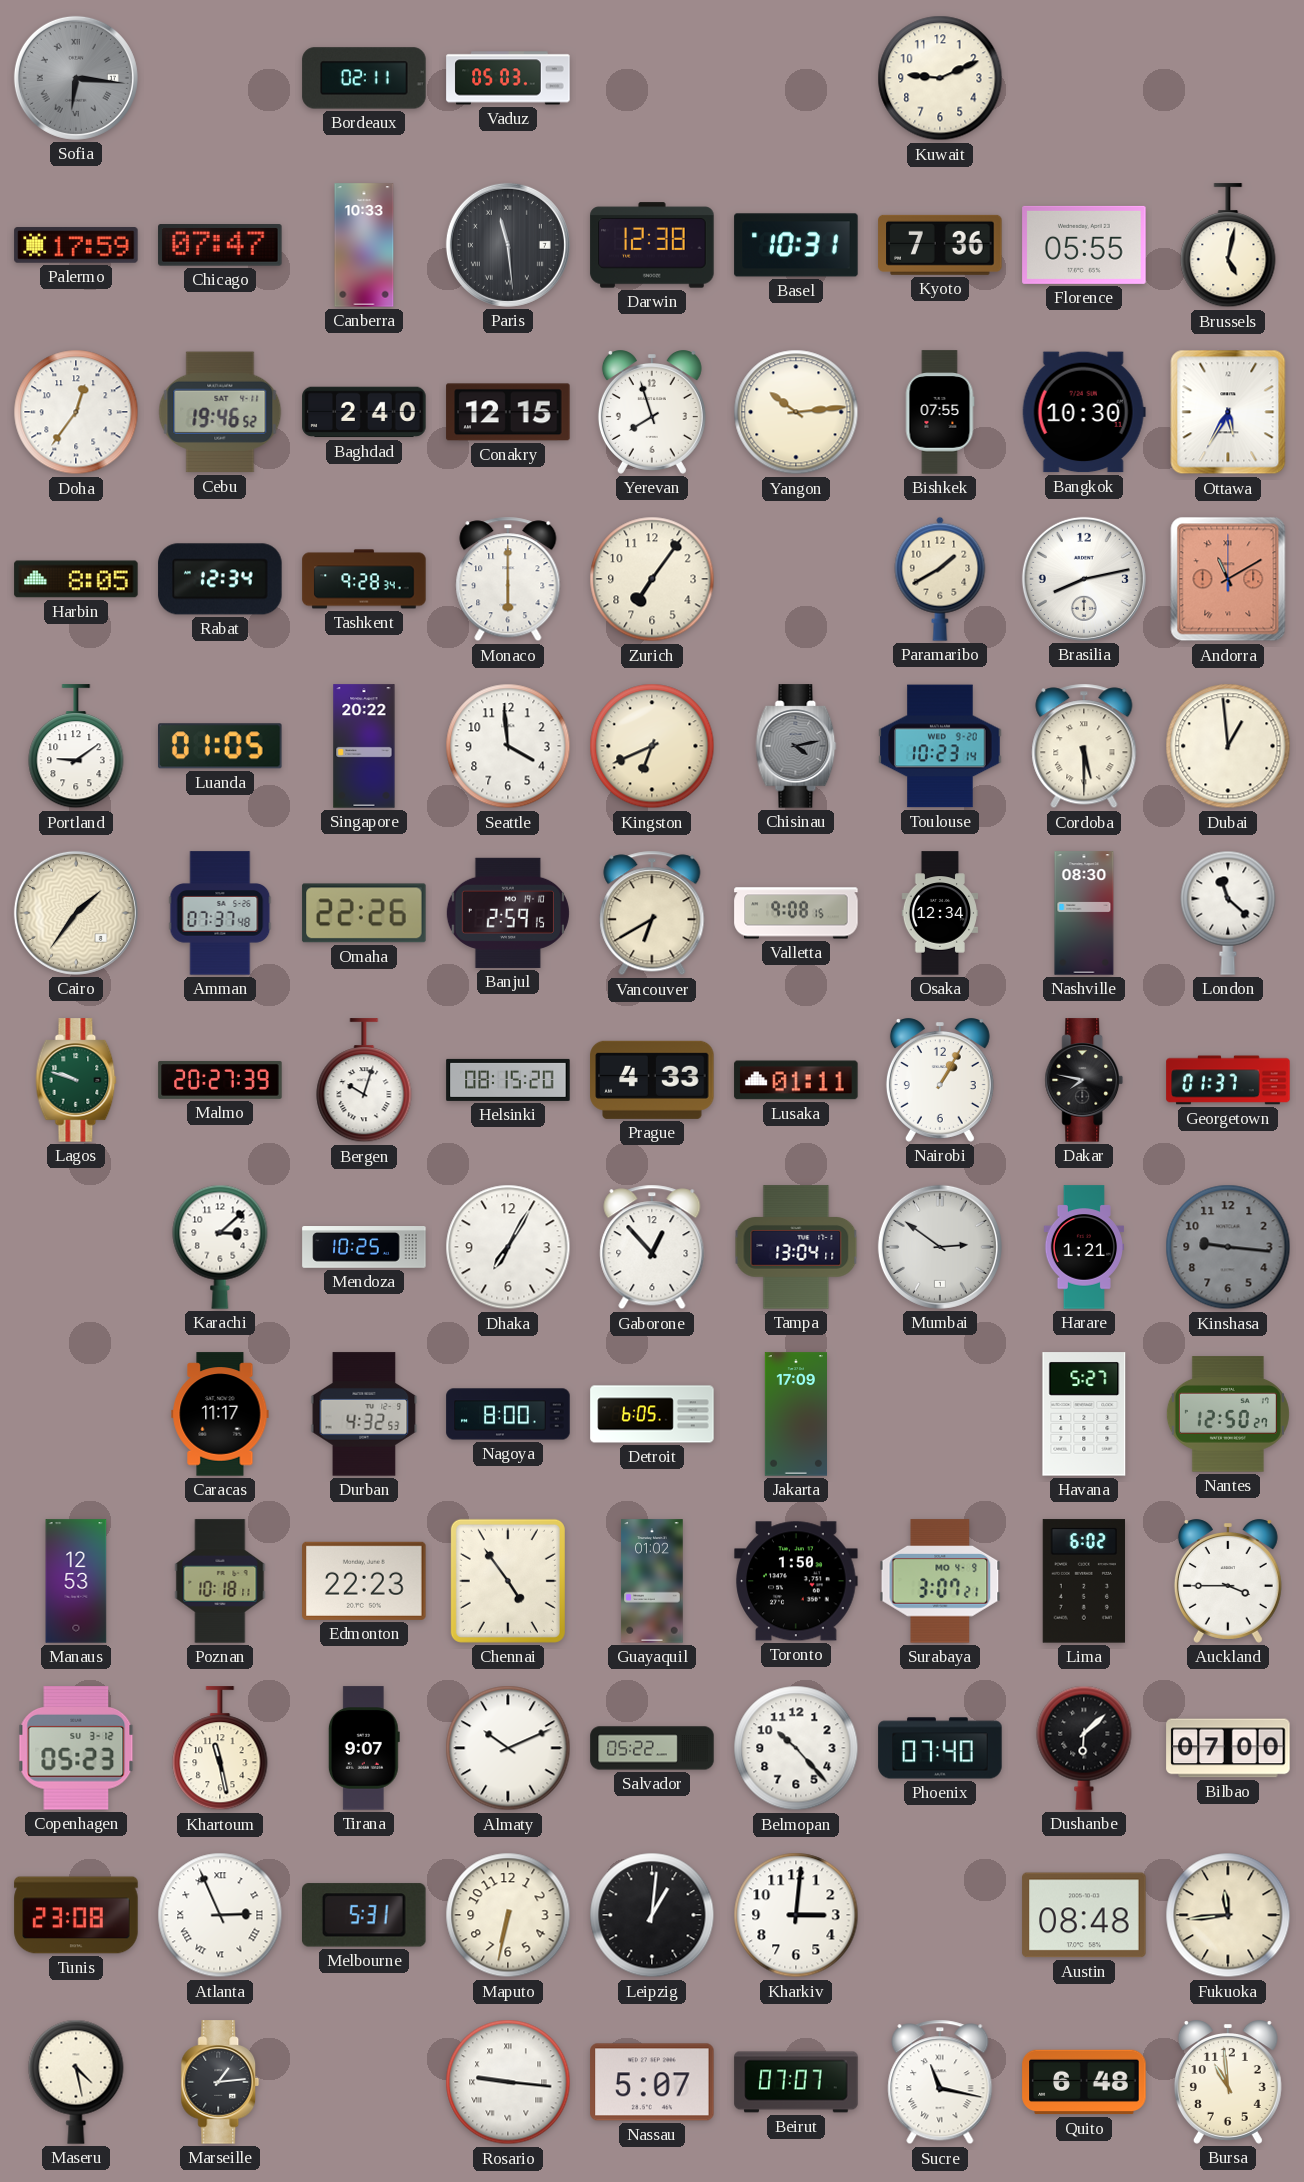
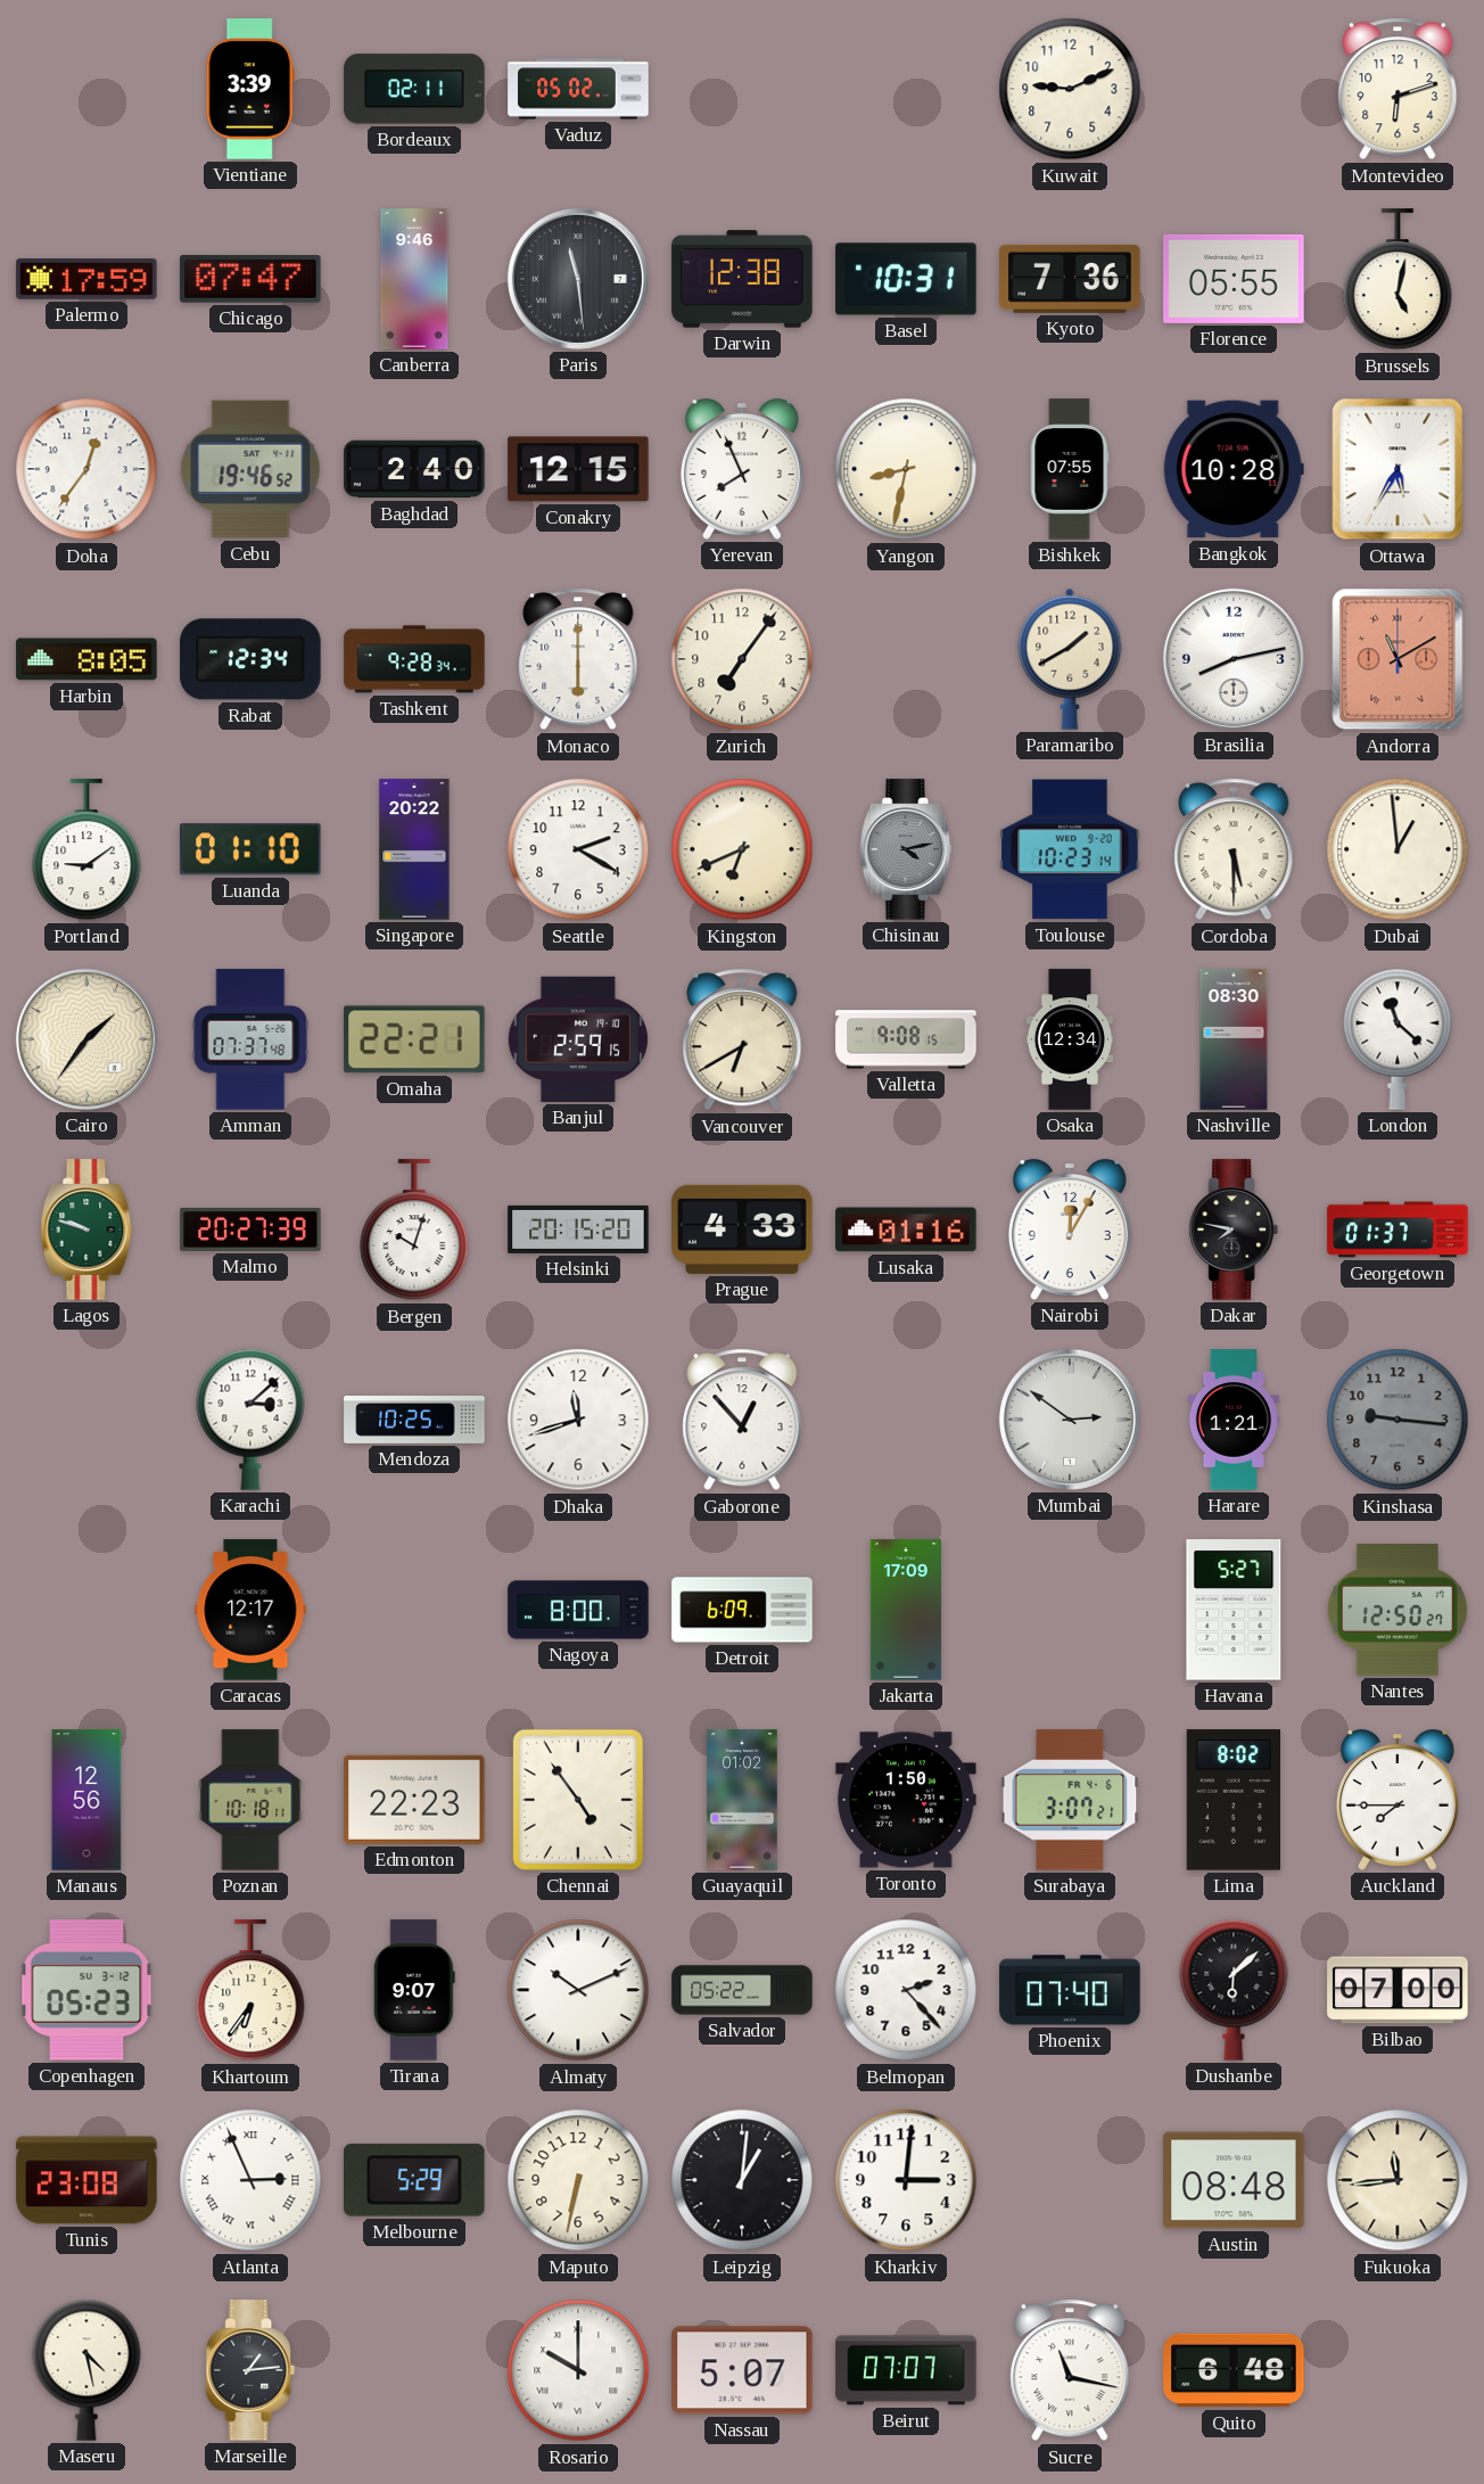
Sofia: 6:16 -> none
Vientiane: none -> 3:39
Vaduz: 05:03 -> 05:02
Montevideo: none -> 6:12
Canberra: 10:33 -> 9:46
Yerevan: 7:57 -> 7:56
Yangon: 10:14 -> 8:32
Bangkok: 10:30 -> 10:28
Luanda: 01:05 -> 01:10
Seattle: 3:59 -> 2:20
Omaha: 22:26 -> 22:21
Helsinki: 08:15 -> 20:15
Lusaka: 01:11 -> 01:16
Nairobi: 1:05 -> 12:05
Dhaka: 7:05 -> 11:42
Tampa: 13:04 -> none
Caracas: 11:17 -> 12:17
Durban: 4:32 -> none
Detroit: 6:05 -> 6:09
Manaus: 12:53 -> 12:56
Surabaya date: MO 4-9 -> FR 4-6
Lima: 6:02 -> 8:02
Auckland: 3:45 -> 7:45
Khartoum: 11:28 -> 6:36
Belmopan: 10:23 -> 2:23
Melbourne: 5:31 -> 5:29
Rosario: 9:16 -> 10:00
Bursa: 10:59 -> none
